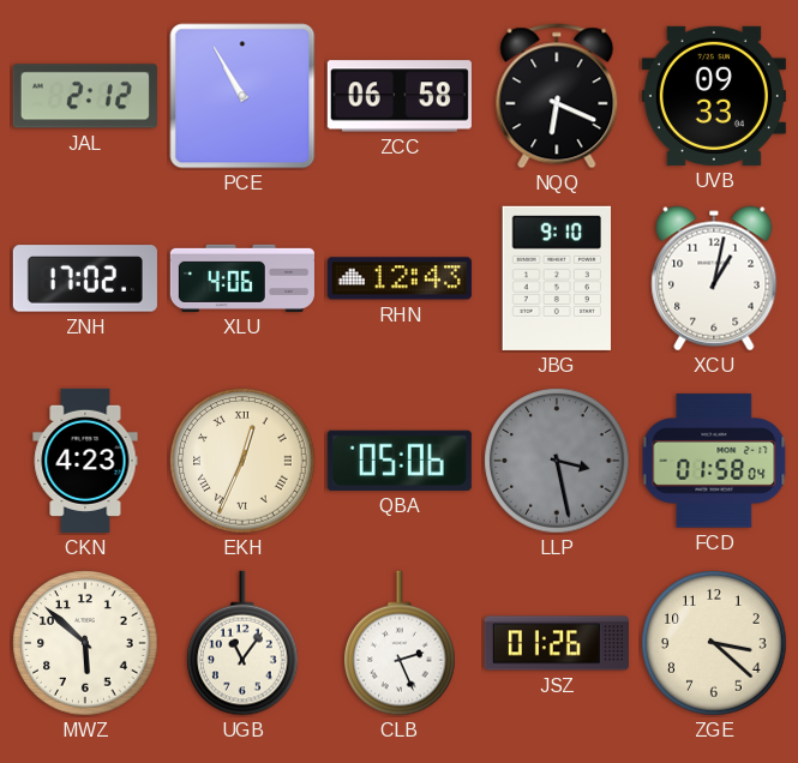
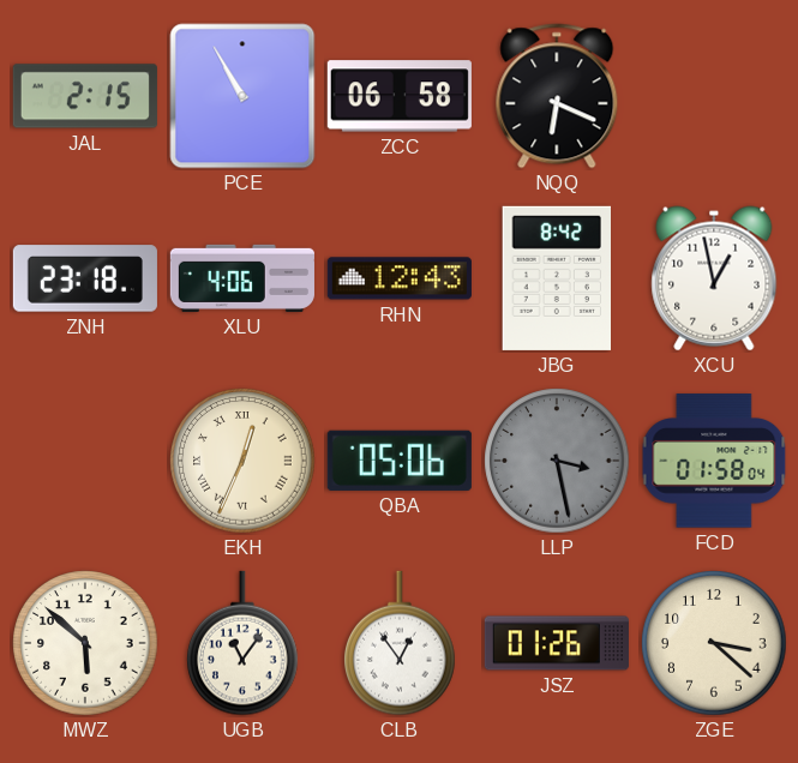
JAL: 2:12 -> 2:15
UVB: 09:33 -> none
ZNH: 17:02 -> 23:18
JBG: 9:10 -> 8:42
XCU: 1:02 -> 12:58
CKN: 4:23 -> none
CLB: 2:26 -> 12:54
